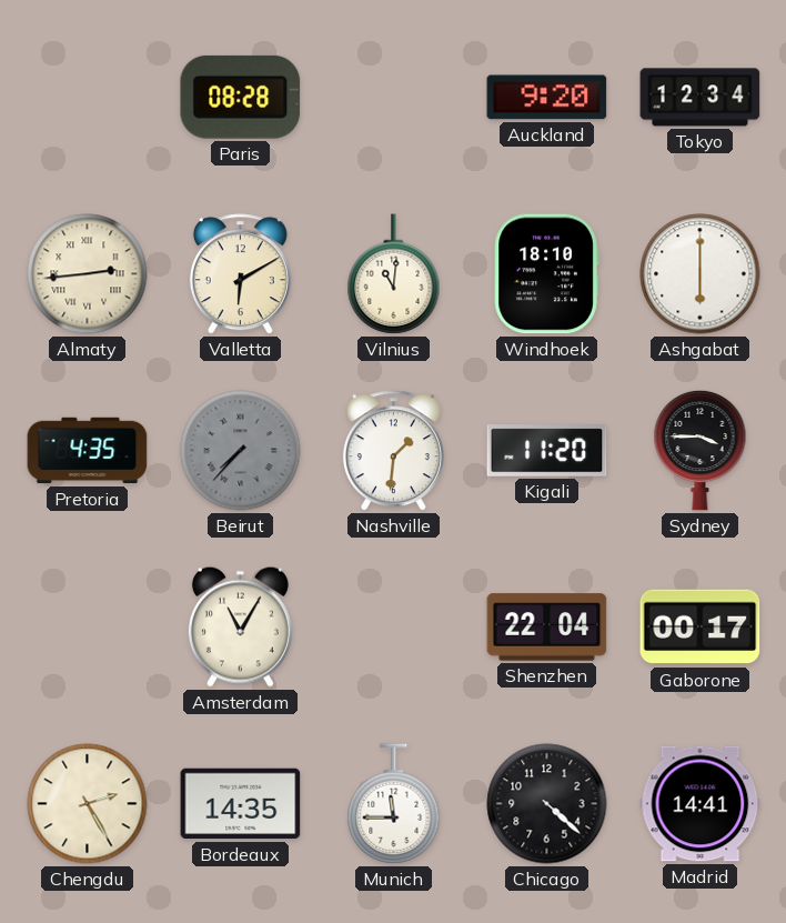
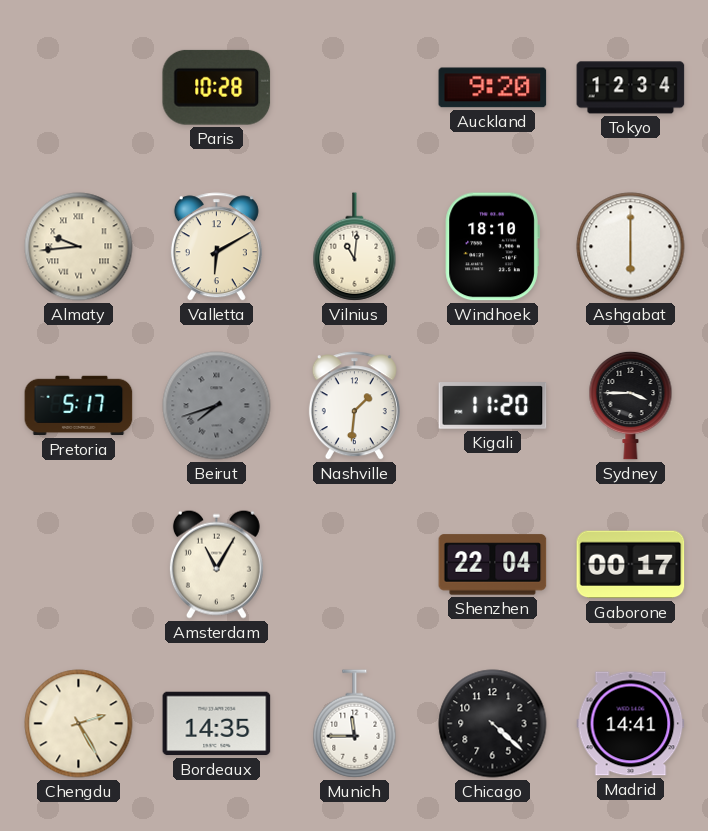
Paris: 08:28 -> 10:28
Almaty: 2:44 -> 9:44
Pretoria: 4:35 -> 5:17
Beirut: 7:37 -> 7:42
